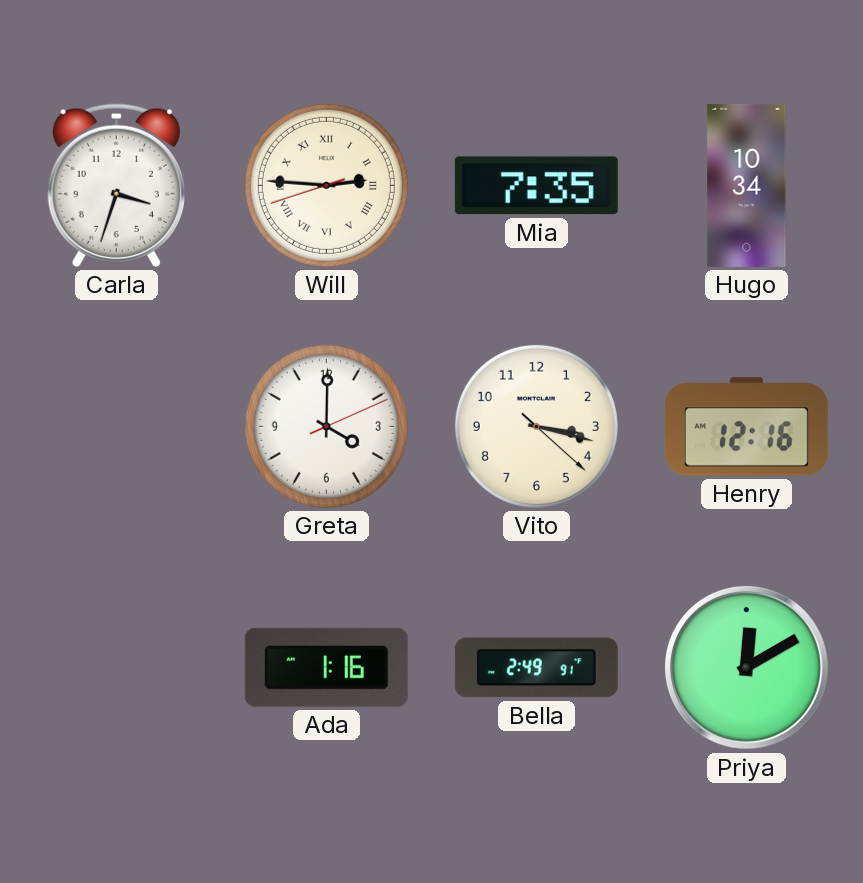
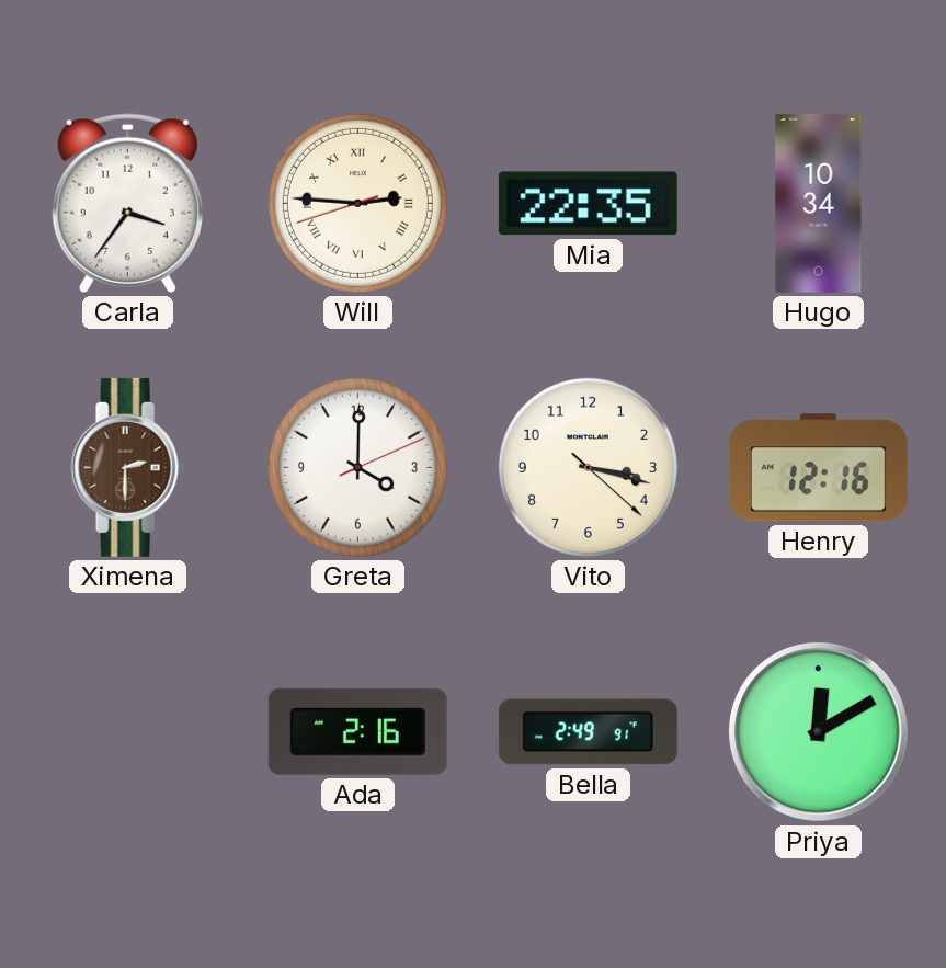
Carla: 3:33 -> 3:36
Mia: 7:35 -> 22:35
Ximena: none -> 2:30
Ada: 1:16 -> 2:16
